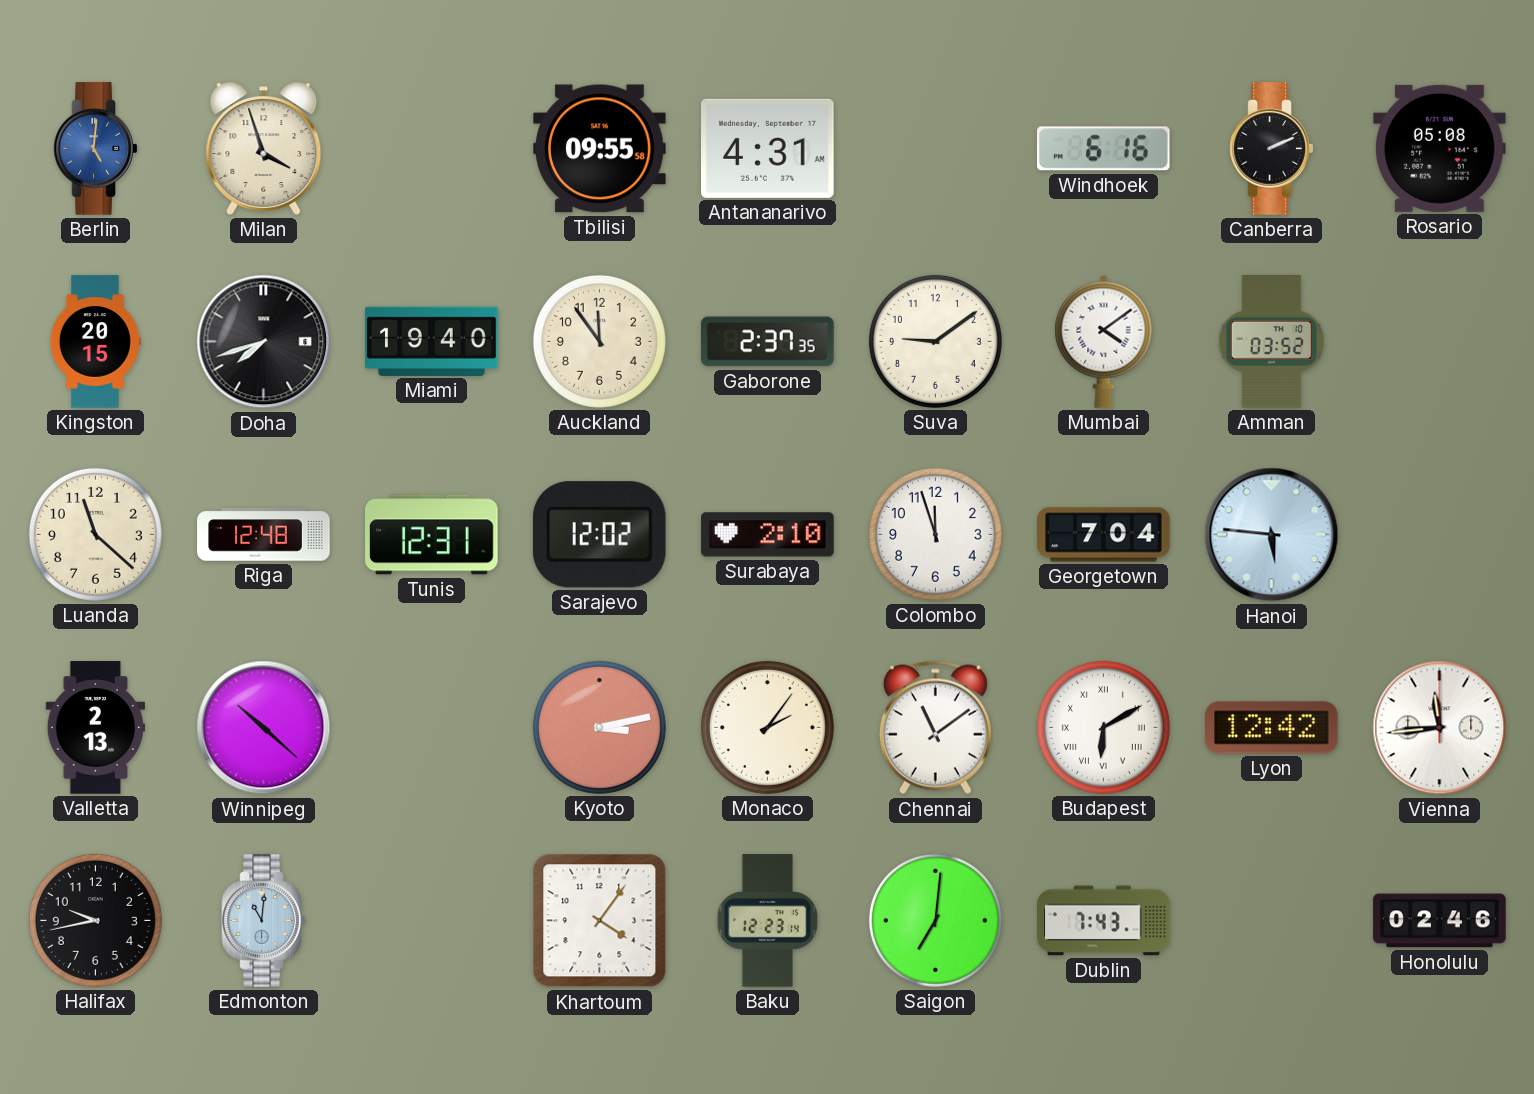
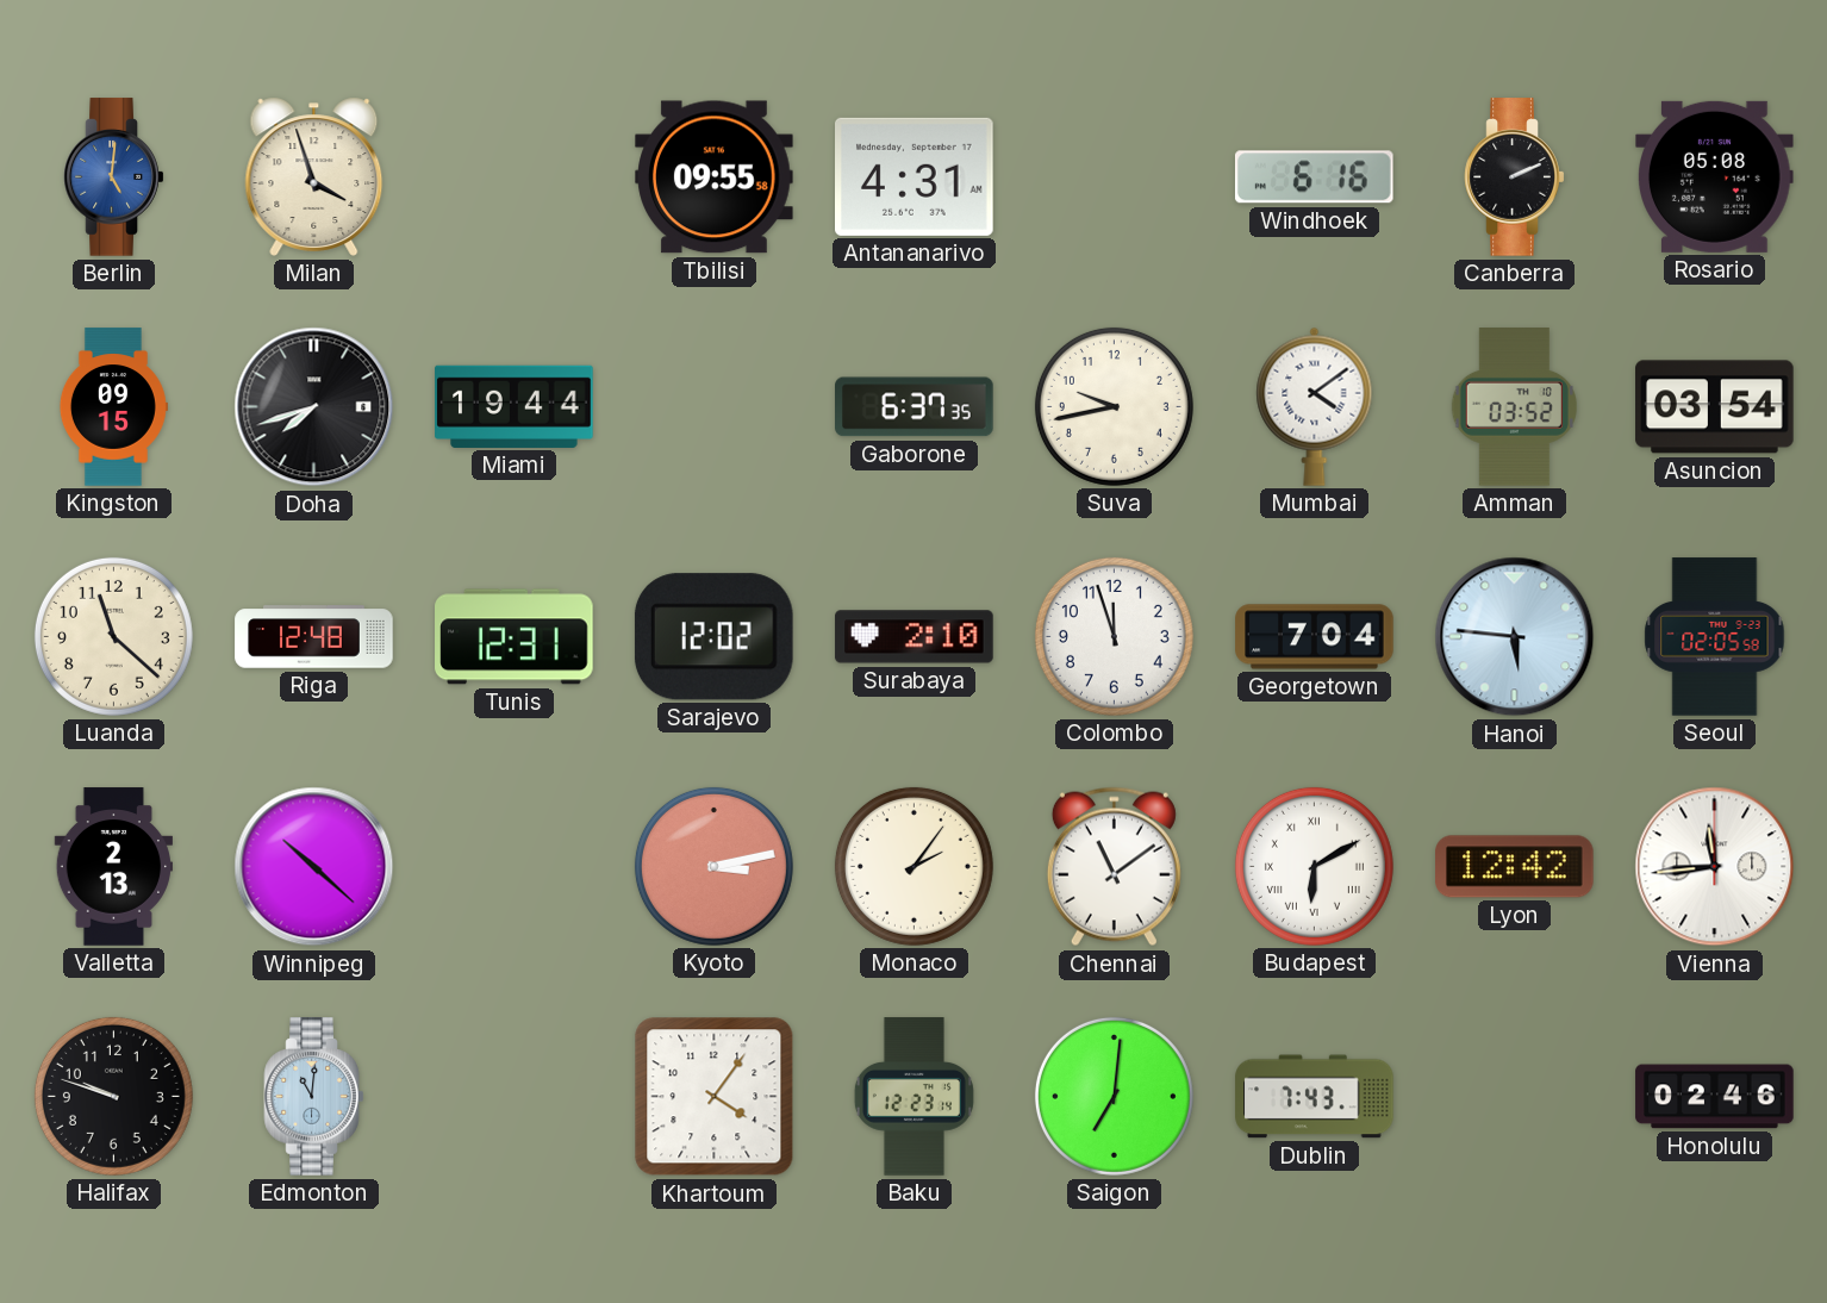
Kingston: 20:15 -> 09:15
Miami: 19:40 -> 19:44
Auckland: 11:54 -> none
Gaborone: 2:37 -> 6:37
Suva: 9:09 -> 9:43
Asuncion: none -> 03:54
Seoul: none -> 02:05
Halifax: 9:43 -> 9:48
